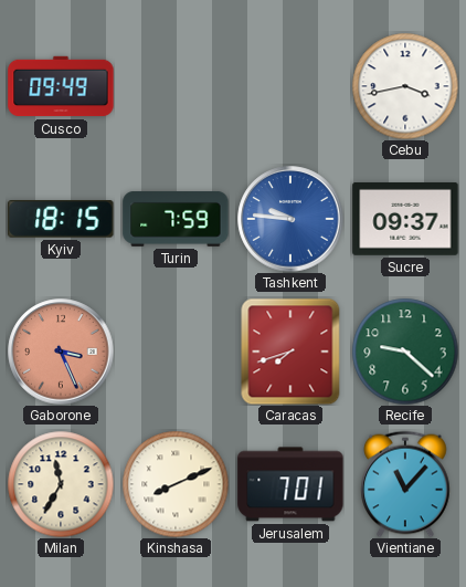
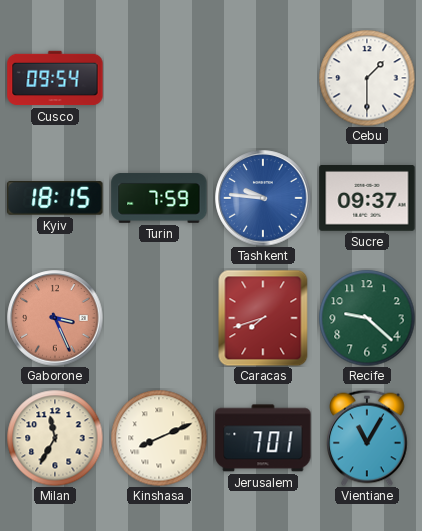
Cusco: 09:49 -> 09:54
Cebu: 3:43 -> 1:30
Vientiane: 11:07 -> 11:05
